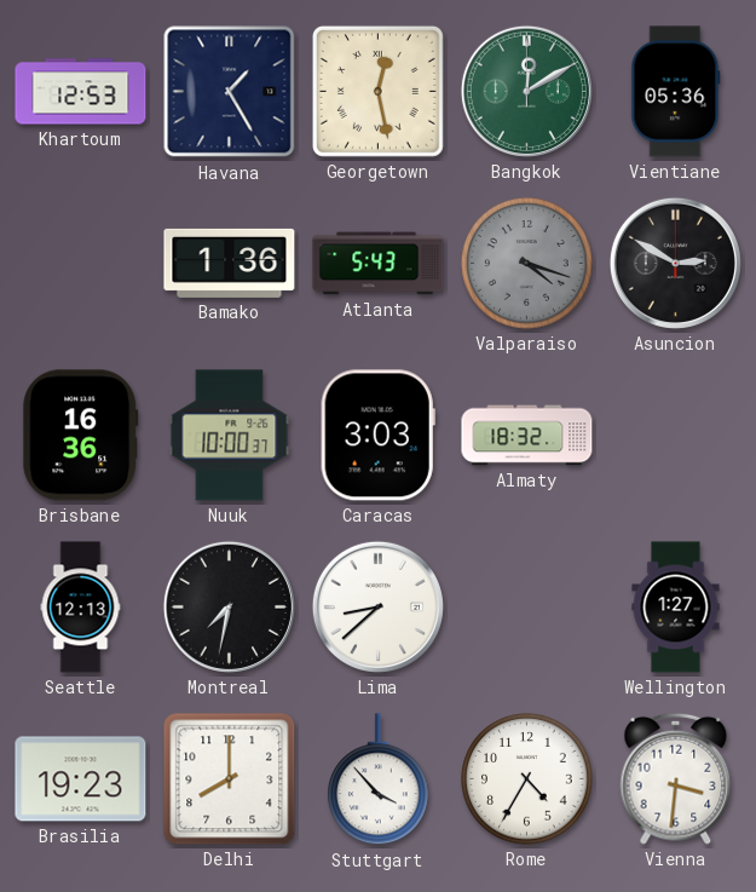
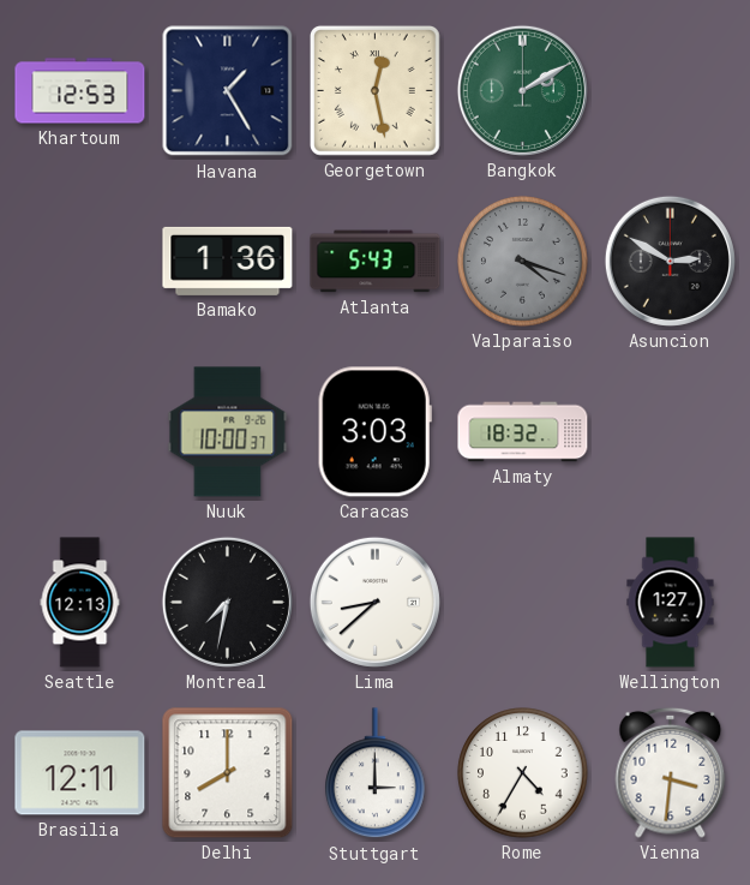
Bangkok: 12:10 -> 2:10
Vientiane: 05:36 -> none
Brisbane: 16:36 -> none
Brasilia: 19:23 -> 12:11
Stuttgart: 3:53 -> 3:00
